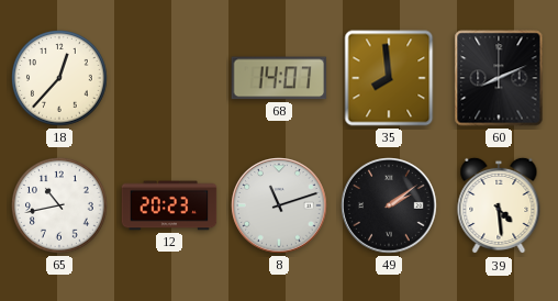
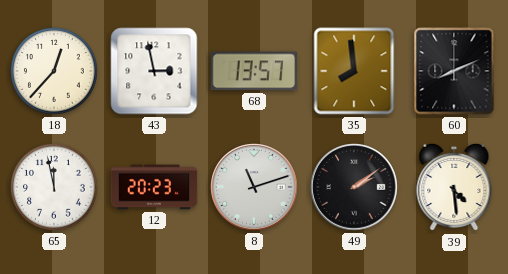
43: none -> 2:58
68: 14:07 -> 13:57
65: 10:43 -> 11:58
